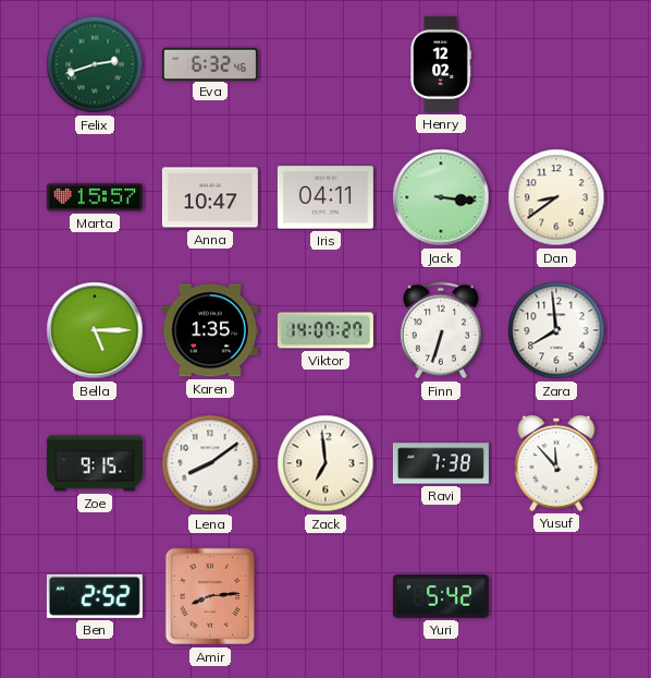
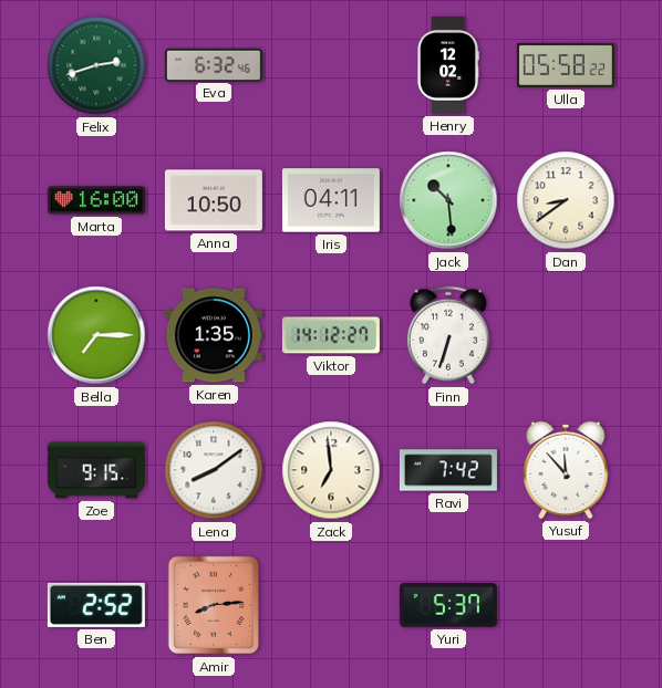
Ulla: none -> 05:58
Marta: 15:57 -> 16:00
Anna: 10:47 -> 10:50
Jack: 3:16 -> 10:29
Bella: 5:15 -> 7:15
Viktor: 14:07 -> 14:12
Zara: 7:59 -> none
Ravi: 7:38 -> 7:42
Yuri: 5:42 -> 5:37
